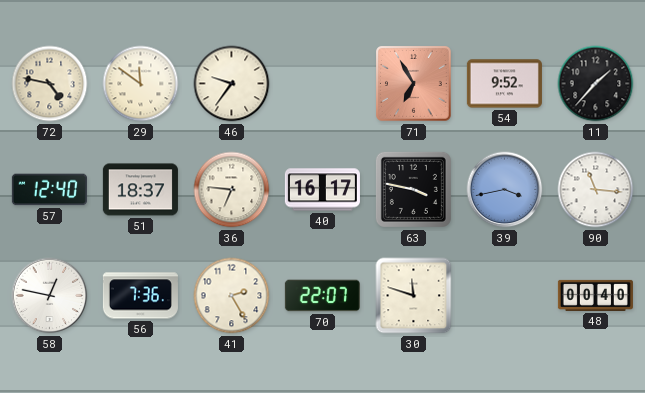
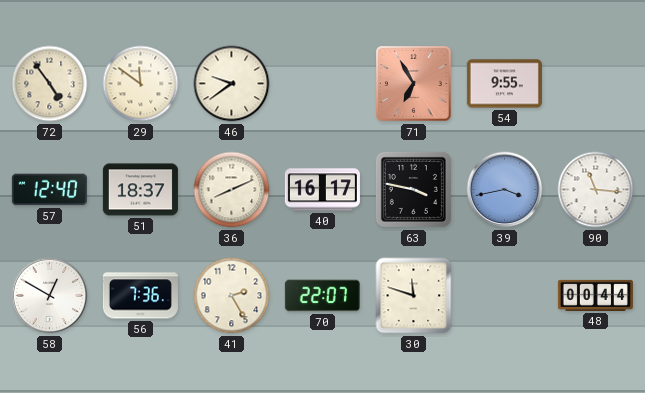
72: 4:47 -> 4:54
46: 9:36 -> 9:39
54: 9:52 -> 9:55
11: 1:37 -> none
36: 6:46 -> 8:11
58: 12:47 -> 12:50
48: 00:40 -> 00:44
